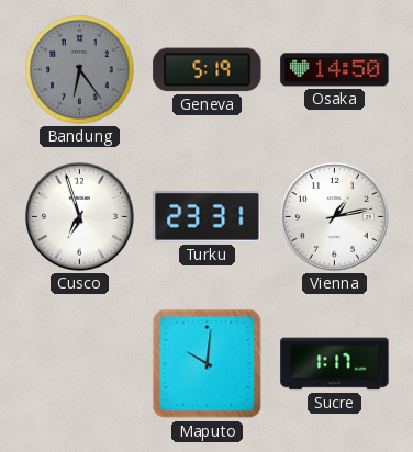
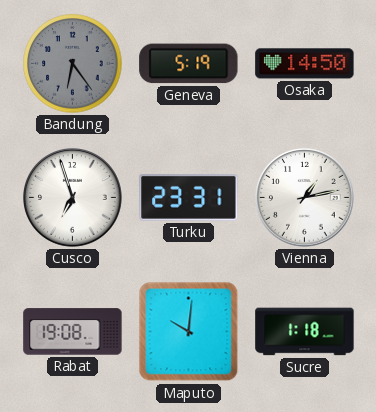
Rabat: none -> 19:08
Sucre: 1:17 -> 1:18
